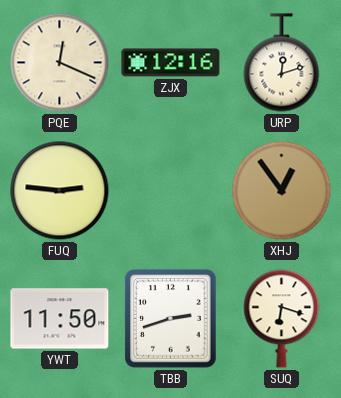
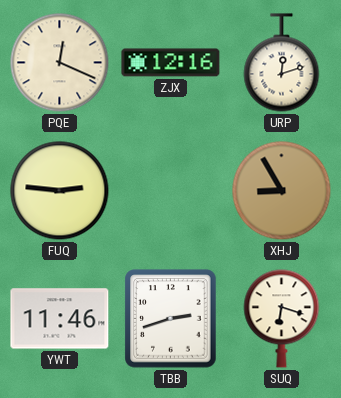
XHJ: 12:54 -> 8:55
YWT: 11:50 -> 11:46
